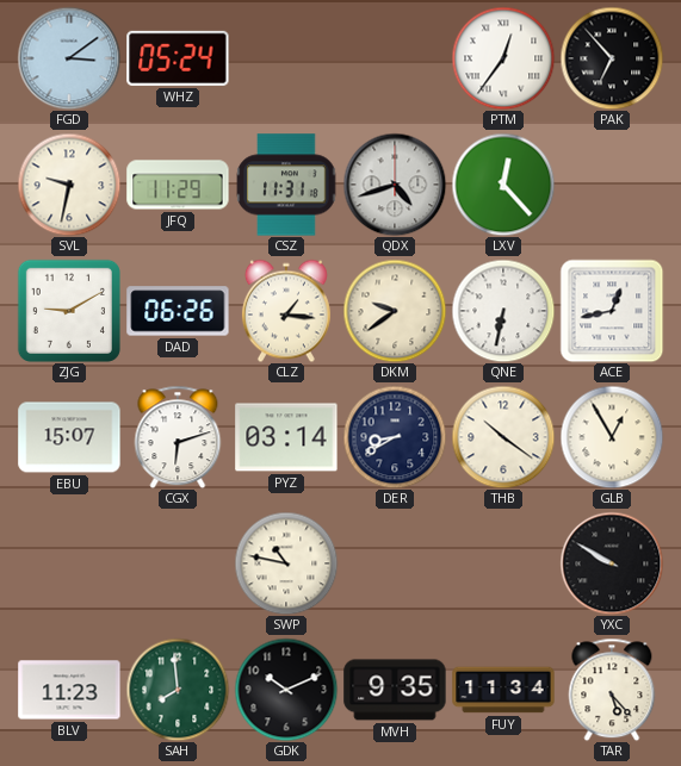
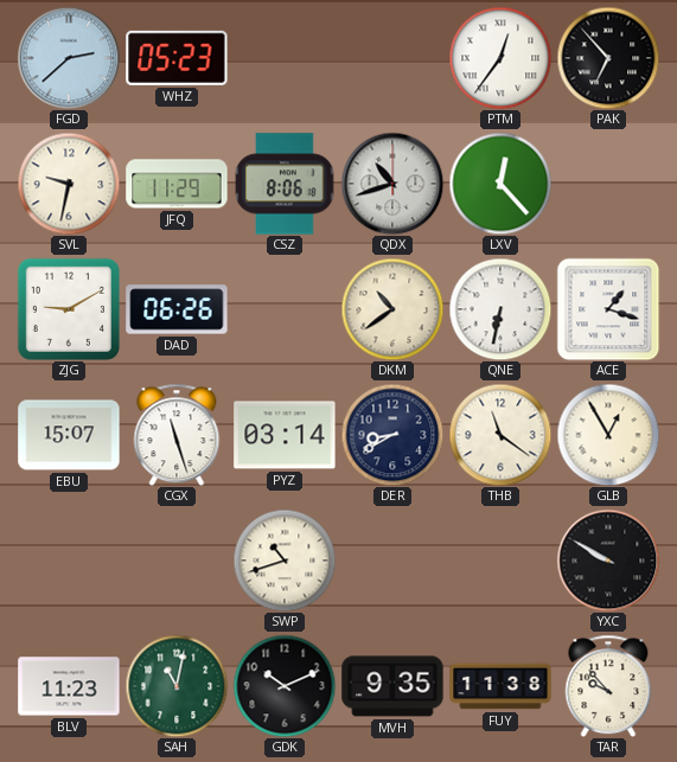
FGD: 3:09 -> 2:38
WHZ: 05:24 -> 05:23
CSZ: 11:31 -> 8:06
QDX: 4:42 -> 10:42
CLZ: 1:16 -> none
DKM: 9:39 -> 10:39
ACE: 12:43 -> 1:18
CGX: 6:12 -> 11:27
THB: 10:21 -> 11:21
SWP: 10:47 -> 10:42
SAH: 7:59 -> 11:02
FUY: 11:34 -> 11:38
TAR: 5:23 -> 9:53
